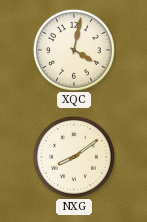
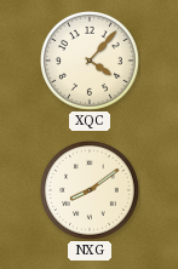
XQC: 4:02 -> 4:07
